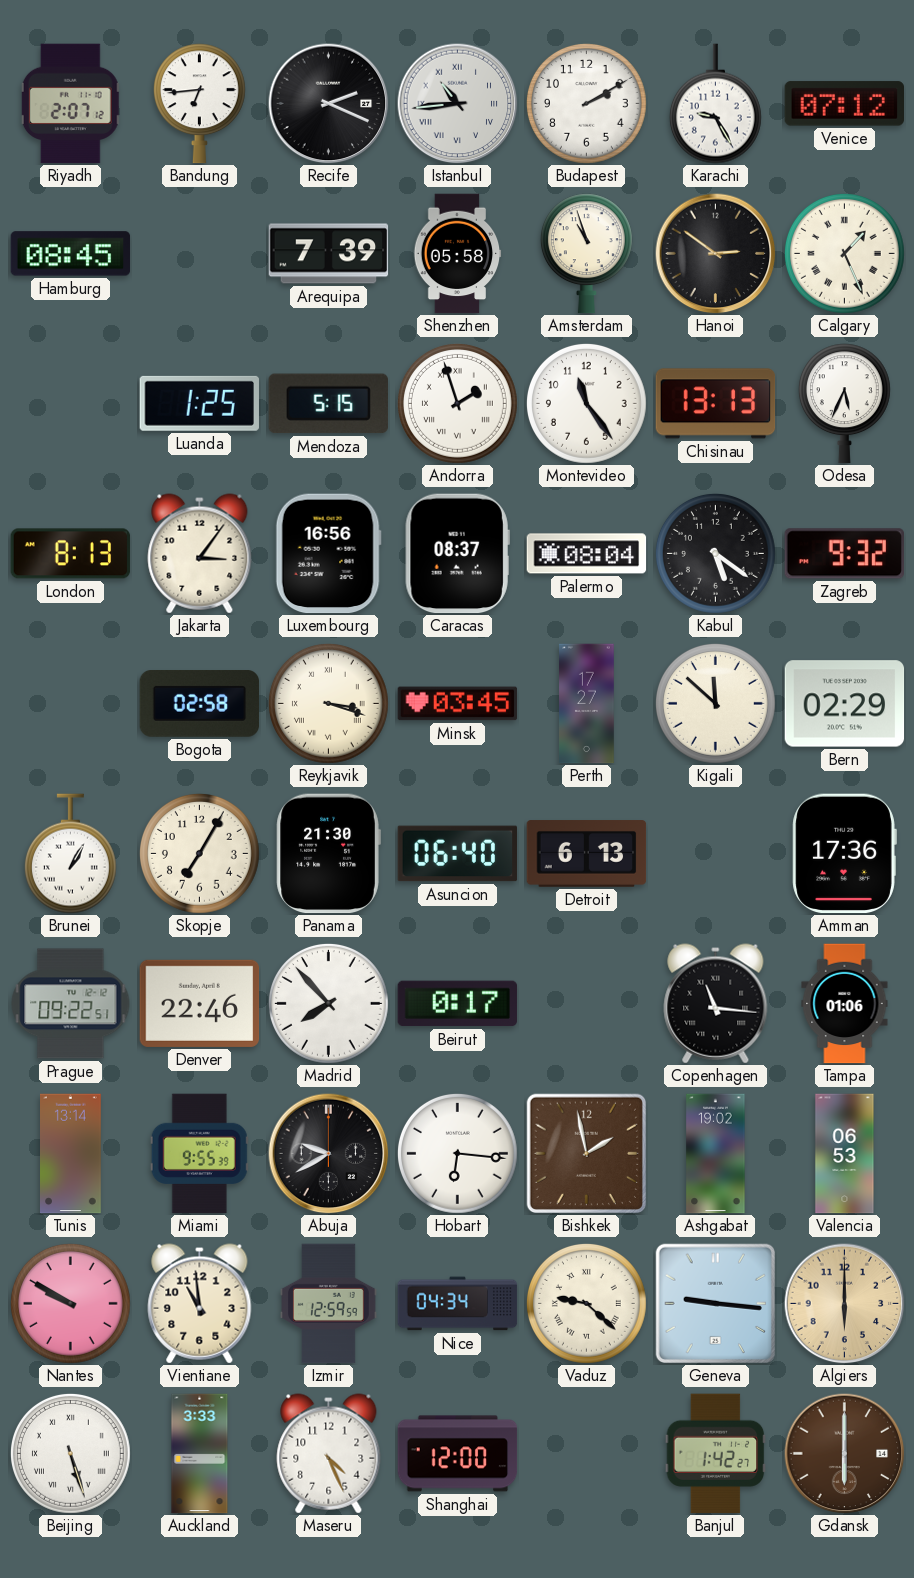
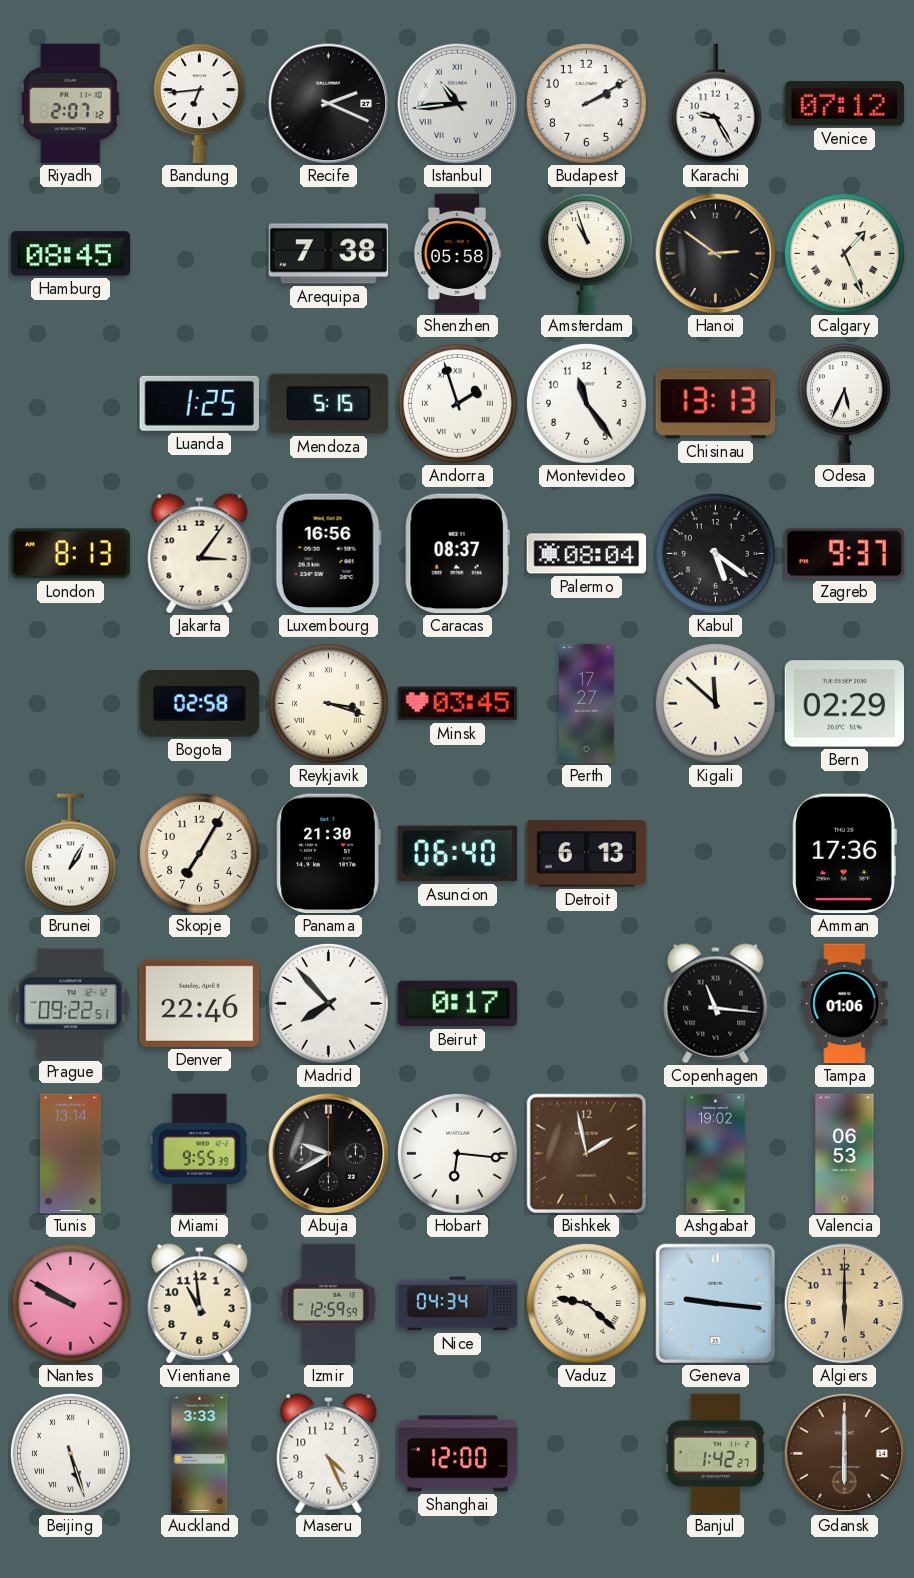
Arequipa: 7:39 -> 7:38
Zagreb: 9:32 -> 9:37
